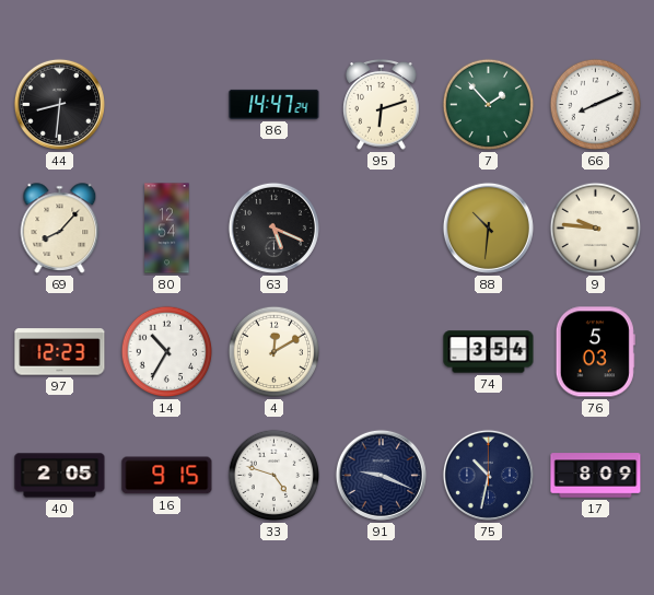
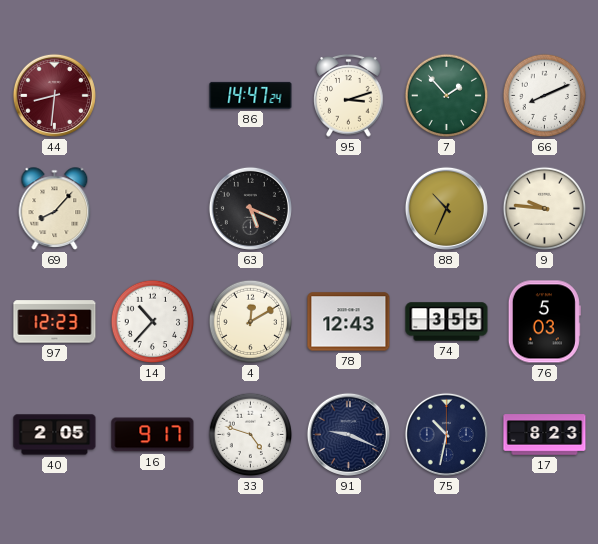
44 dial: black -> burgundy
95: 6:12 -> 3:12
80: 12:54 -> none
88: 10:31 -> 10:34
14: 10:35 -> 10:37
78: none -> 12:43
74: 3:54 -> 3:55
16: 9:15 -> 9:17
17: 8:09 -> 8:23
